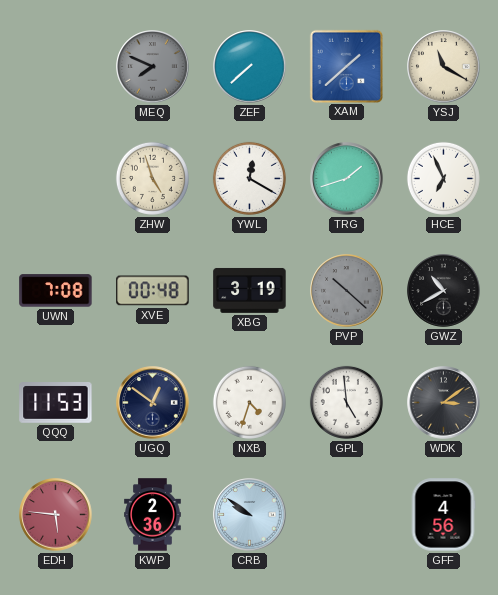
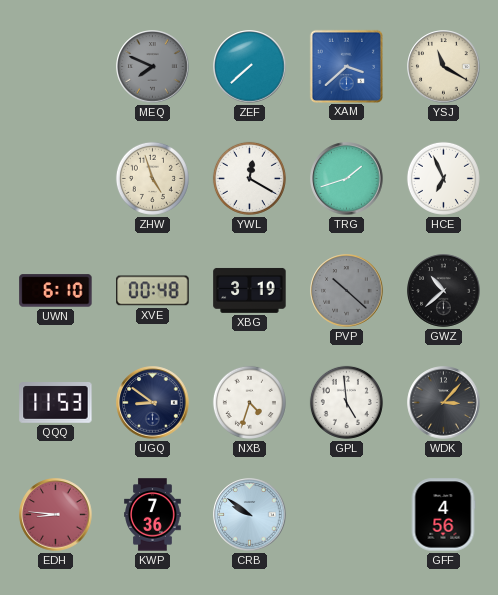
XAM: 1:38 -> 3:38
UWN: 7:08 -> 6:10
GWZ: 10:40 -> 10:38
UGQ: 12:51 -> 8:51
WDK: 3:09 -> 3:07
EDH: 5:46 -> 8:46
KWP: 2:36 -> 7:36
